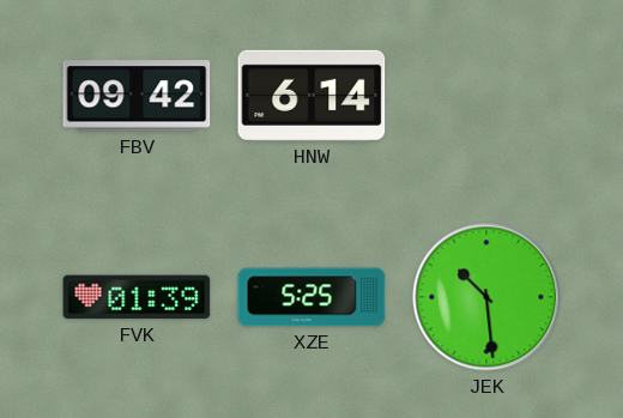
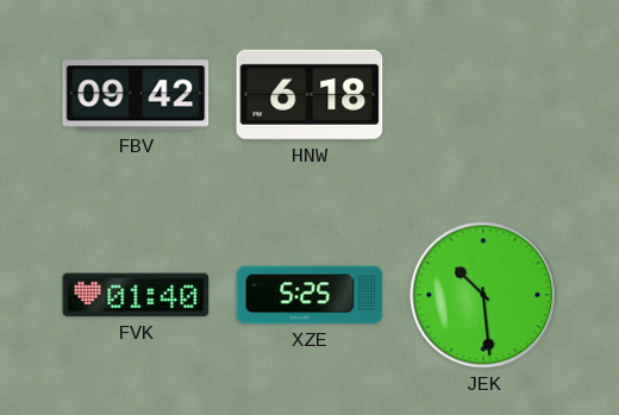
HNW: 6:14 -> 6:18
FVK: 01:39 -> 01:40
